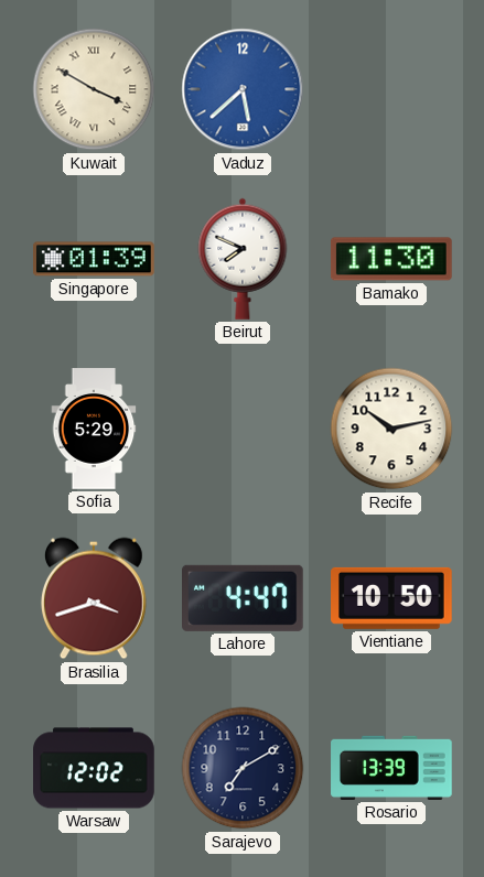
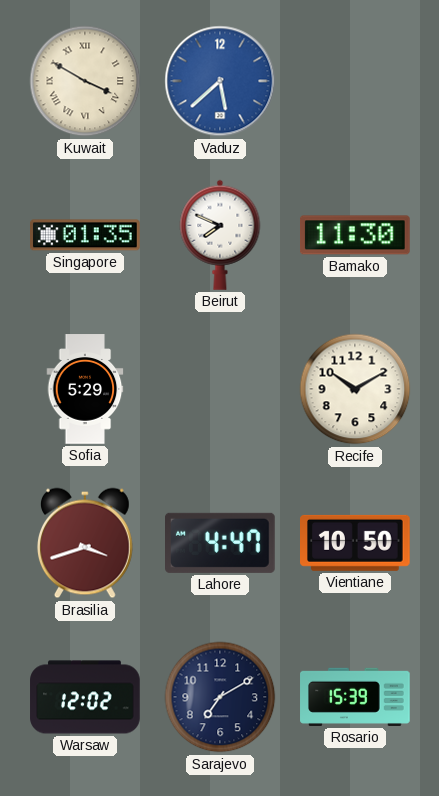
Singapore: 01:39 -> 01:35
Recife: 10:13 -> 10:10
Rosario: 13:39 -> 15:39
